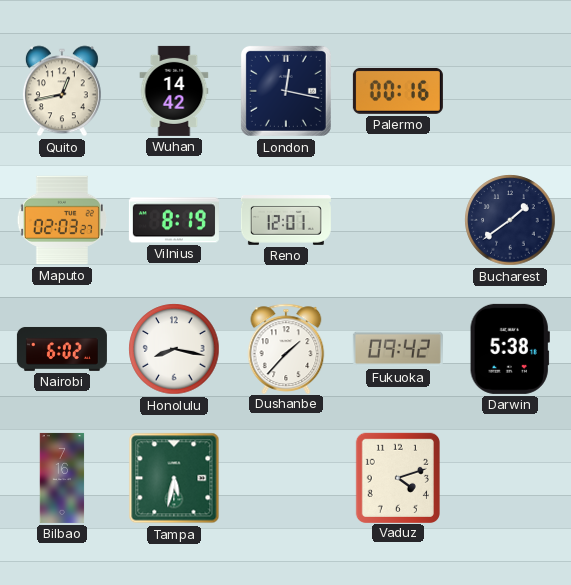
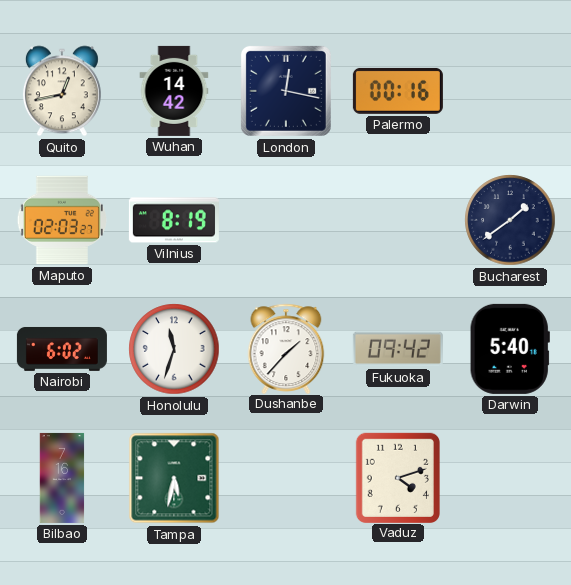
Reno: 12:01 -> none
Honolulu: 8:17 -> 11:33
Darwin: 5:38 -> 5:40
